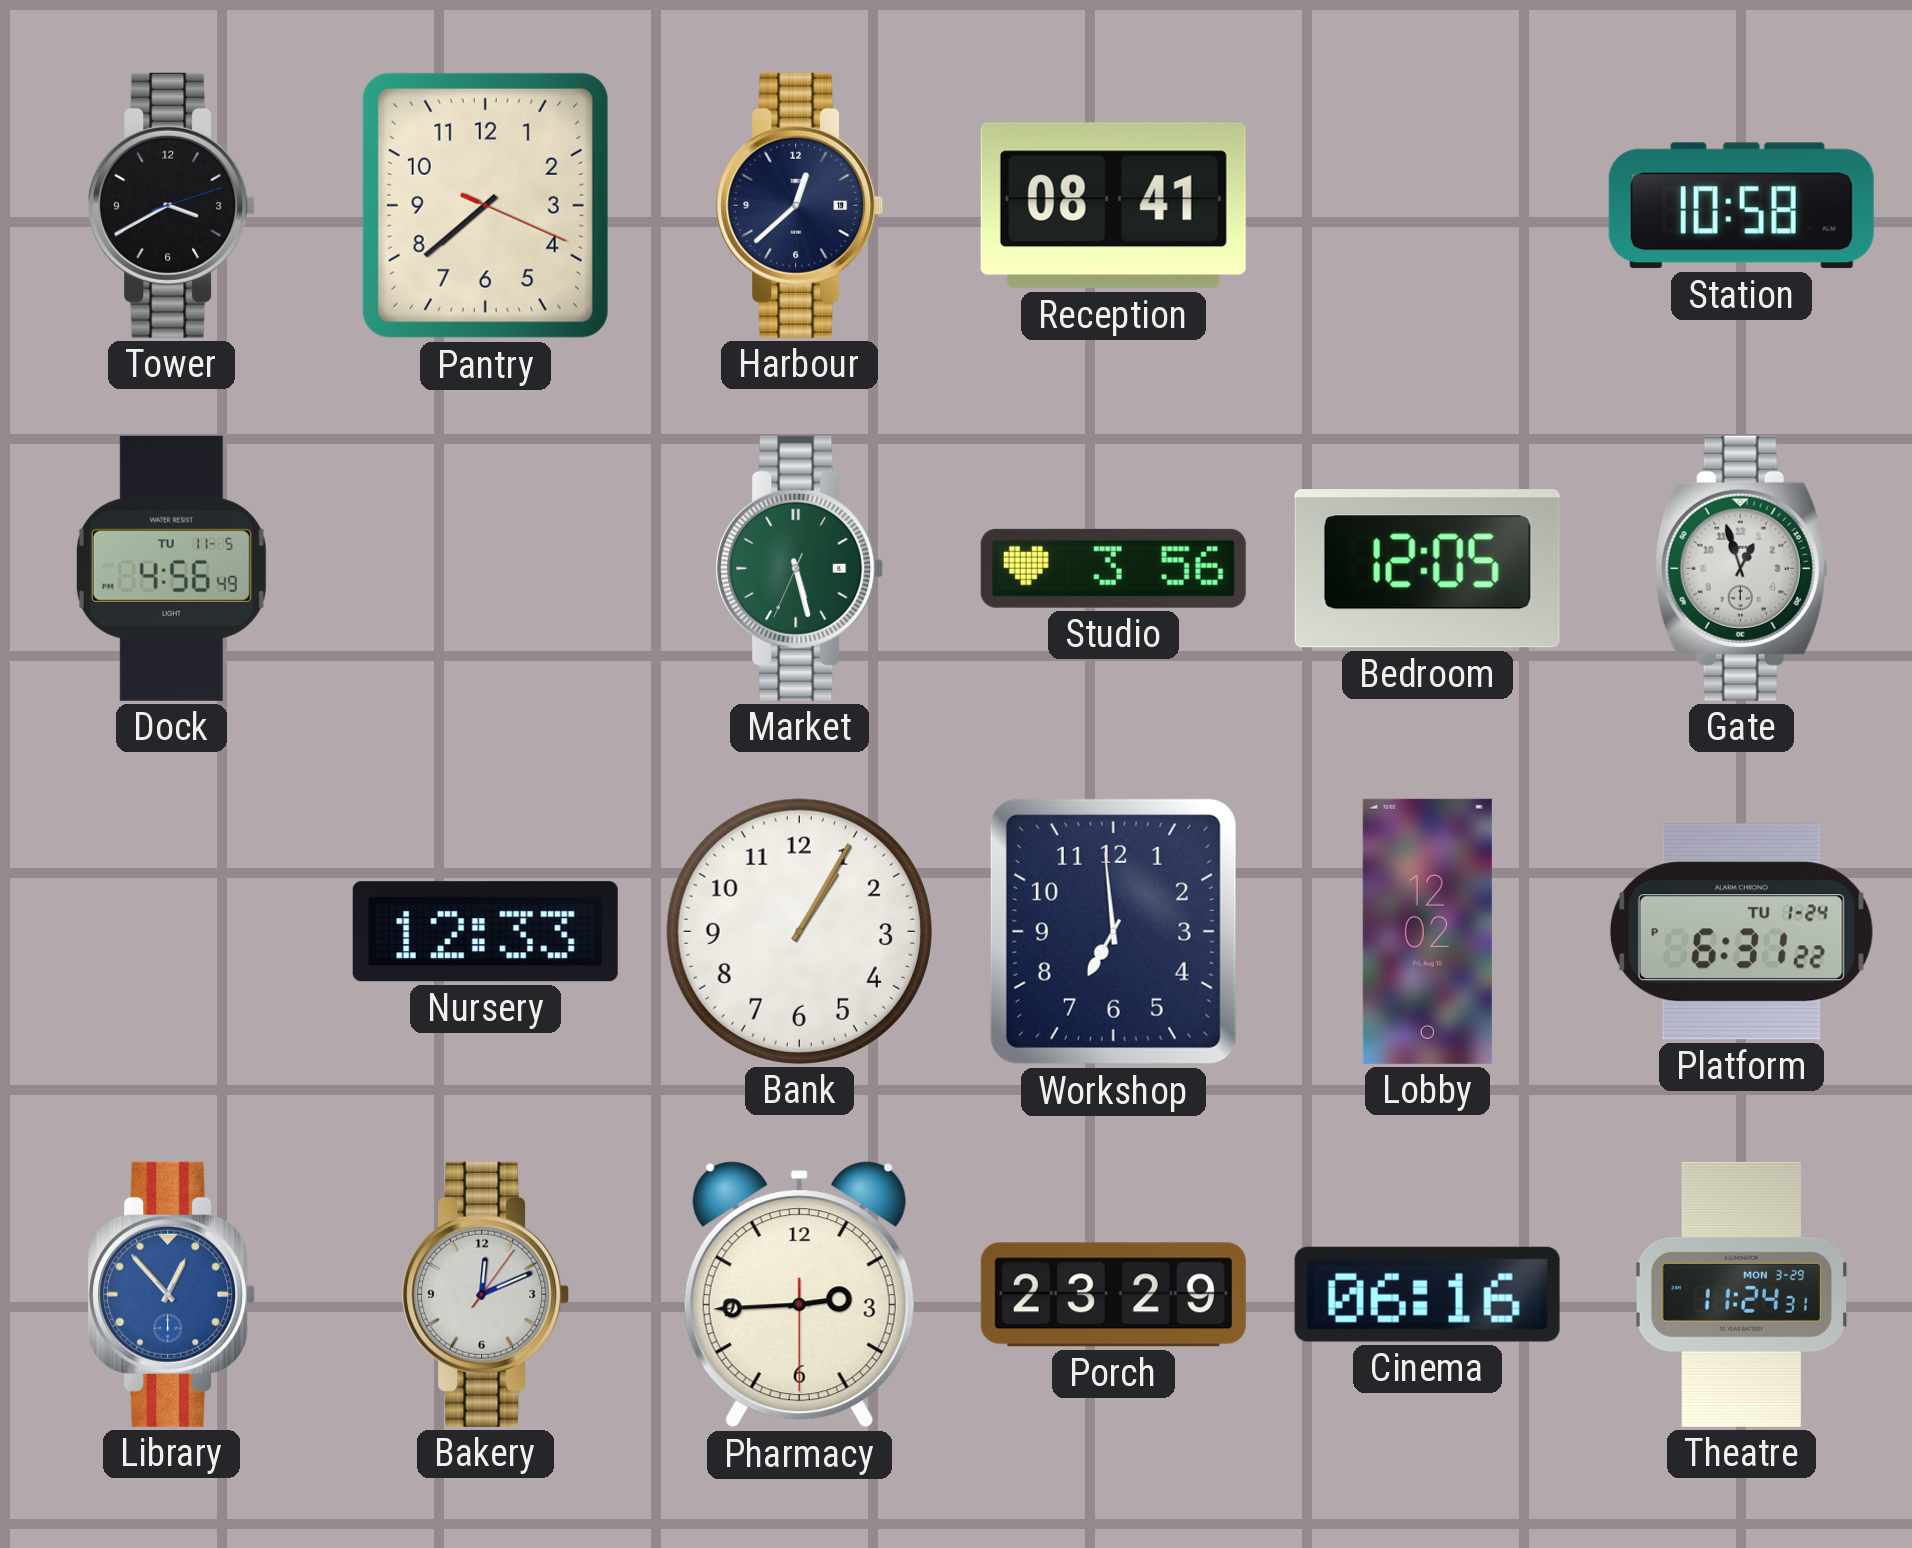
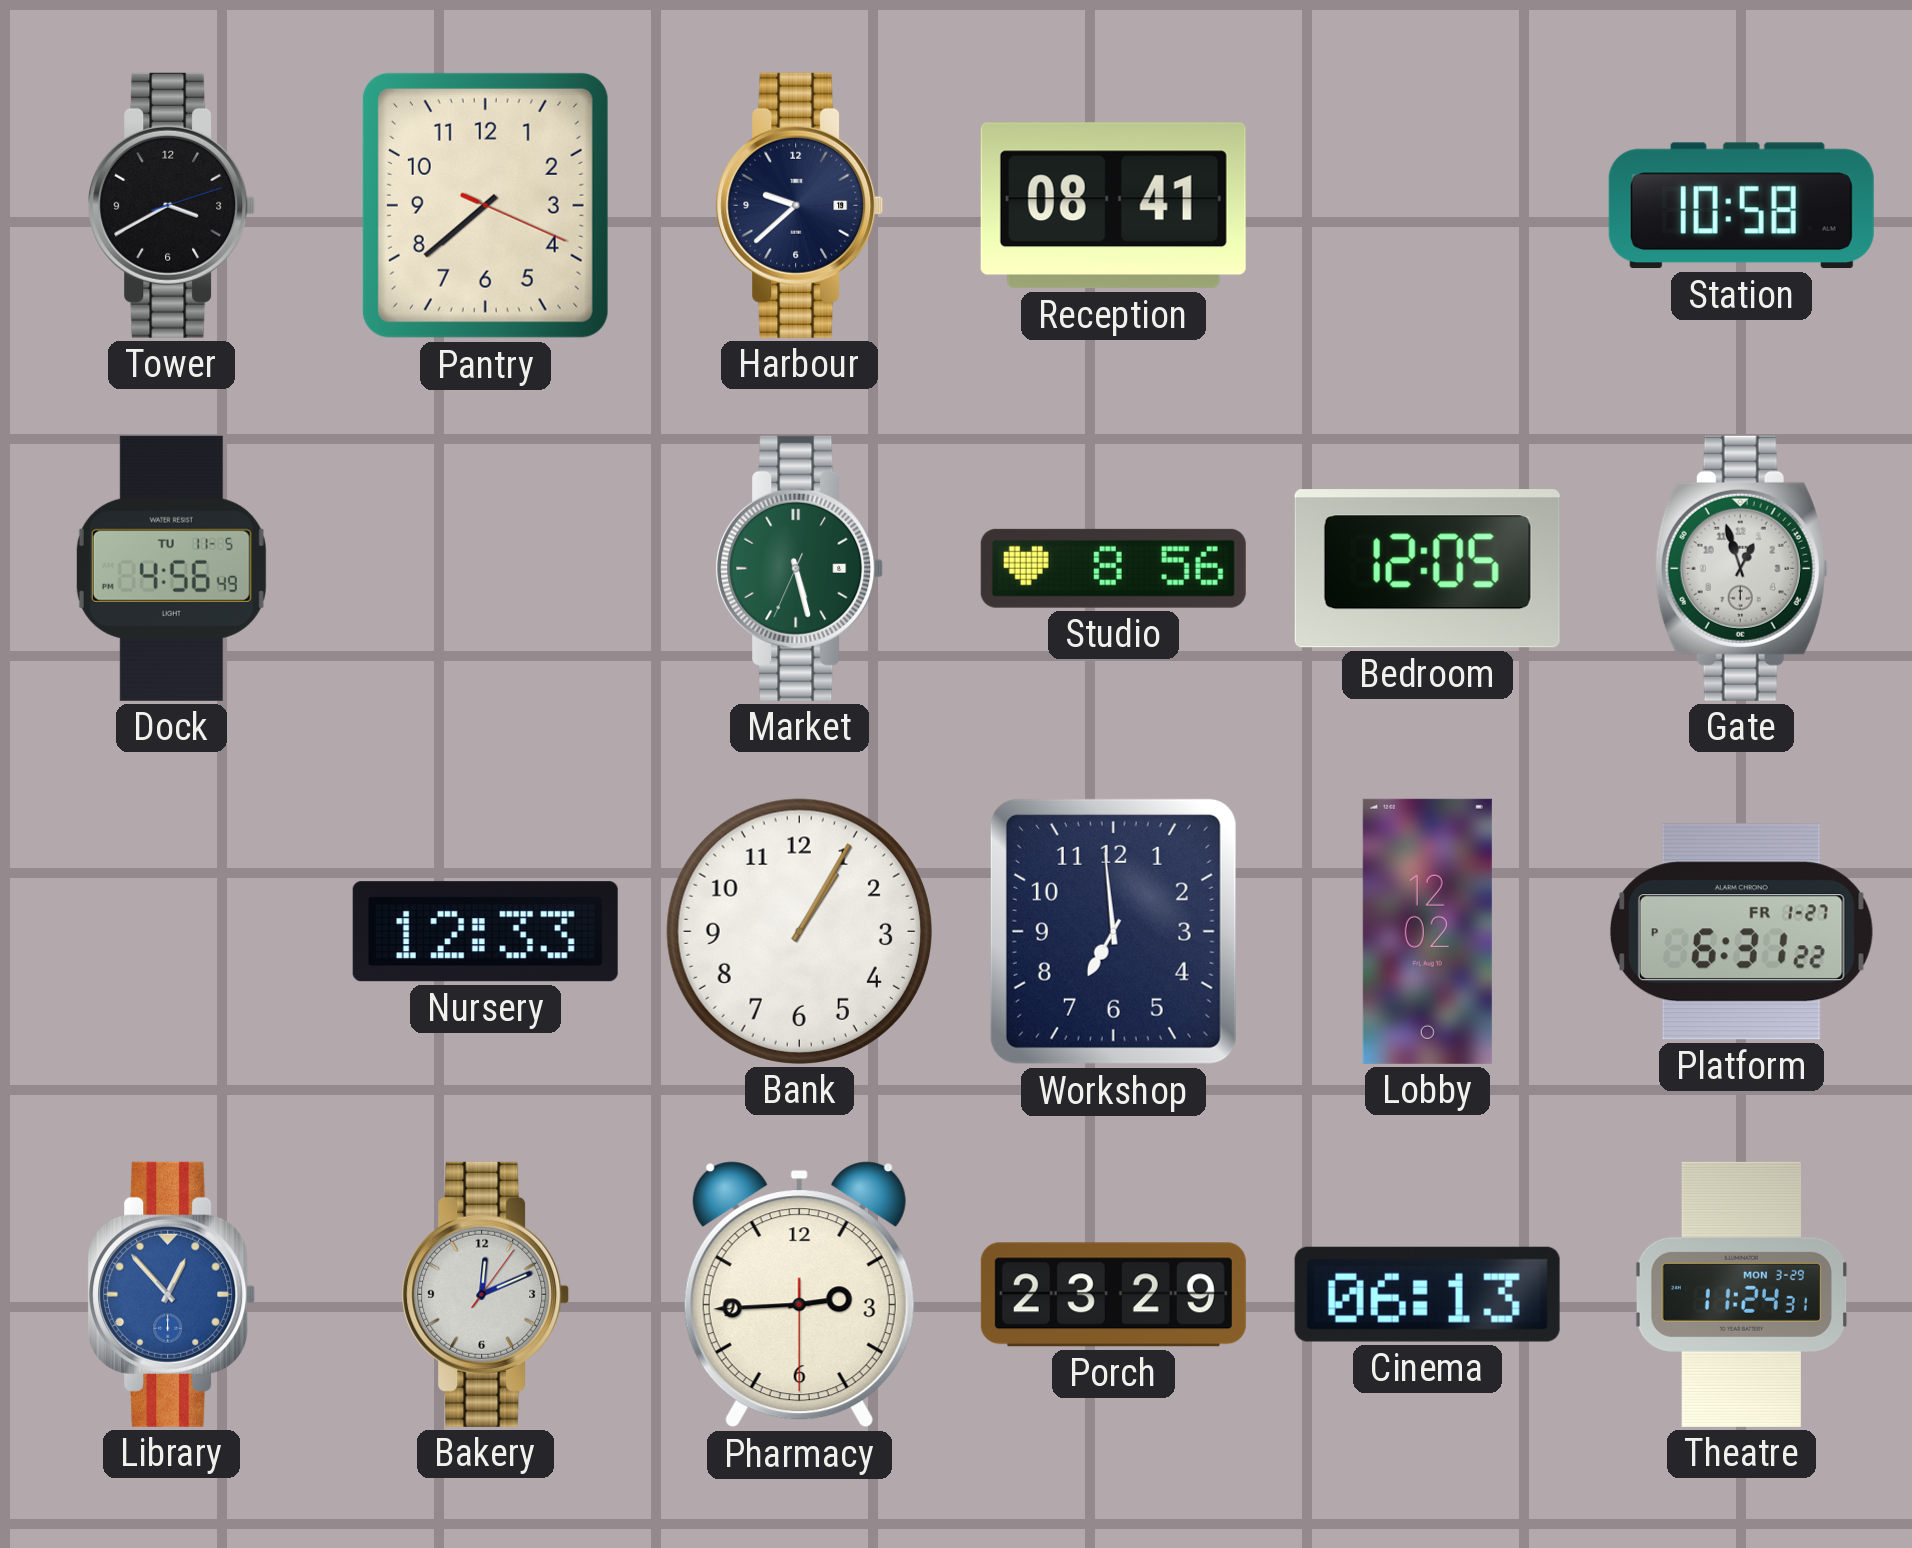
Harbour: 12:38 -> 9:38
Studio: 3:56 -> 8:56
Platform date: TU 1-24 -> FR 1-27
Cinema: 06:16 -> 06:13
